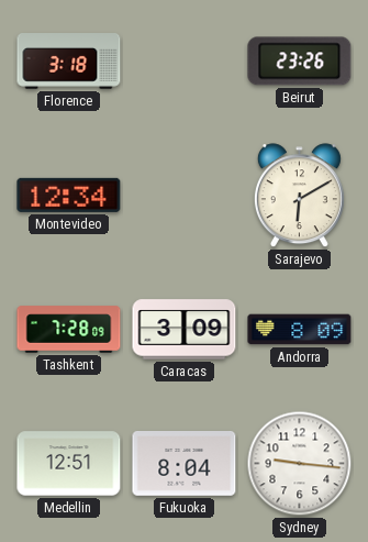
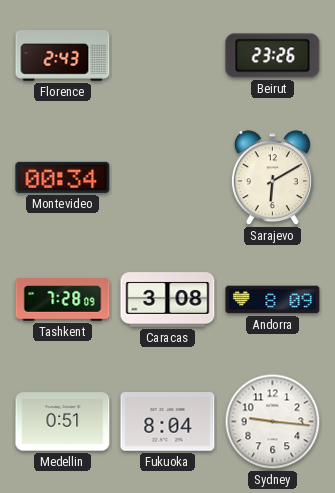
Florence: 3:18 -> 2:43
Montevideo: 12:34 -> 00:34
Caracas: 3:09 -> 3:08
Medellin: 12:51 -> 0:51
